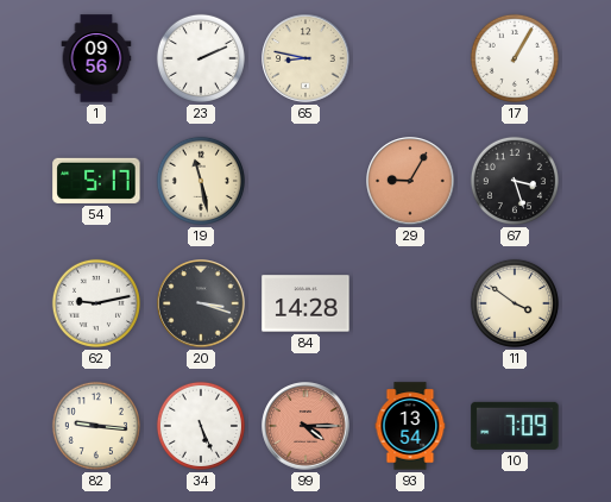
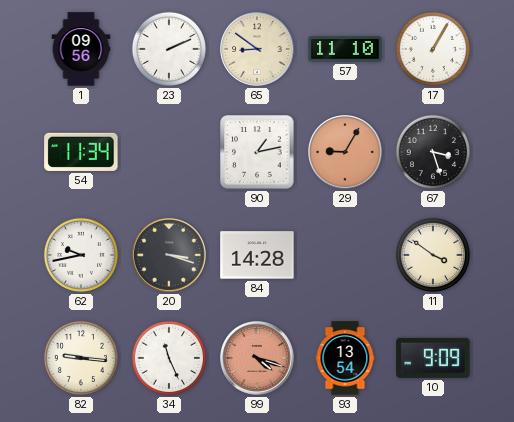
65: 8:47 -> 8:51
57: none -> 11:10
54: 5:17 -> 11:34
19: 11:28 -> none
90: none -> 1:13
62: 9:13 -> 9:43
34: 5:26 -> 11:26
99: 4:15 -> 4:18
10: 7:09 -> 9:09
